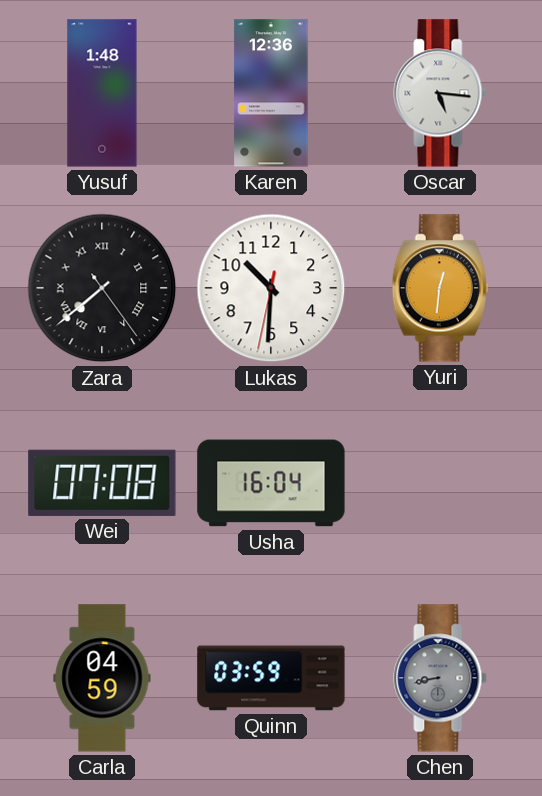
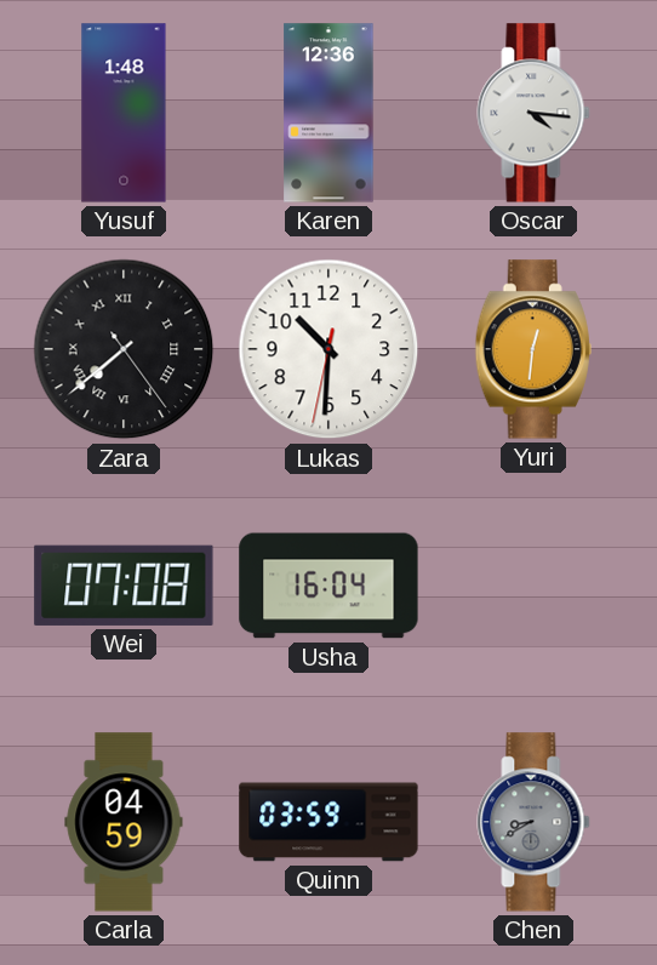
Oscar: 5:16 -> 4:16
Chen: 8:43 -> 8:40
